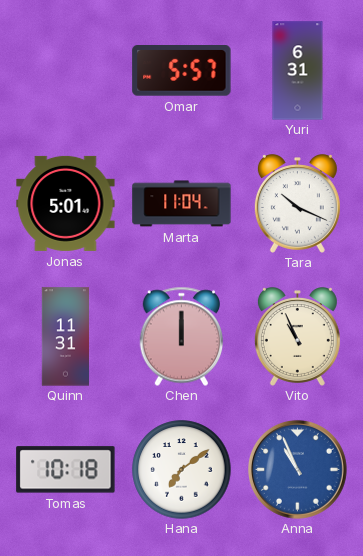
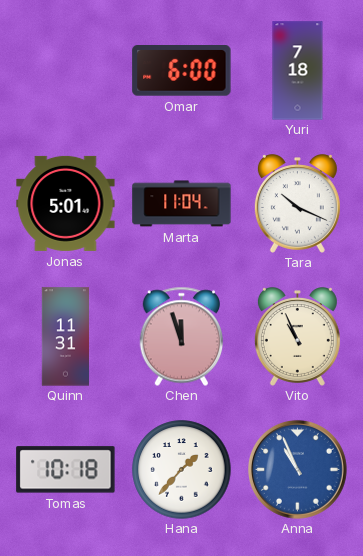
Omar: 5:57 -> 6:00
Yuri: 6:31 -> 7:18
Chen: 12:00 -> 11:57
Hana: 7:09 -> 1:37
